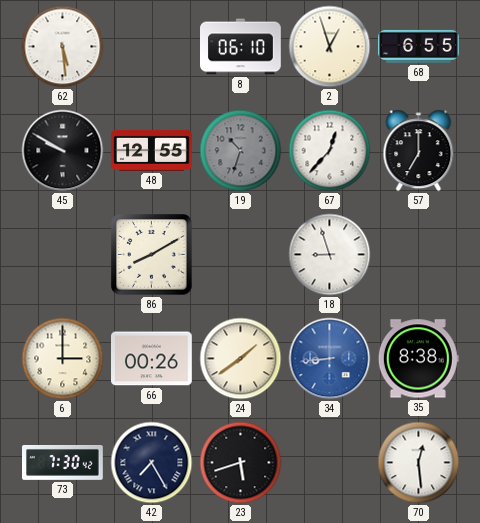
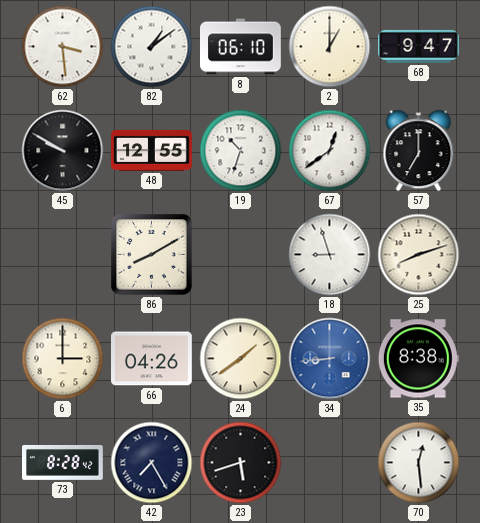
62: 5:29 -> 3:29
82: none -> 1:09
2: 12:57 -> 1:00
68: 6:55 -> 9:47
19 dial: grey -> white
67: 12:37 -> 12:39
25: none -> 8:12
66: 00:26 -> 04:26
73: 7:30 -> 8:28
